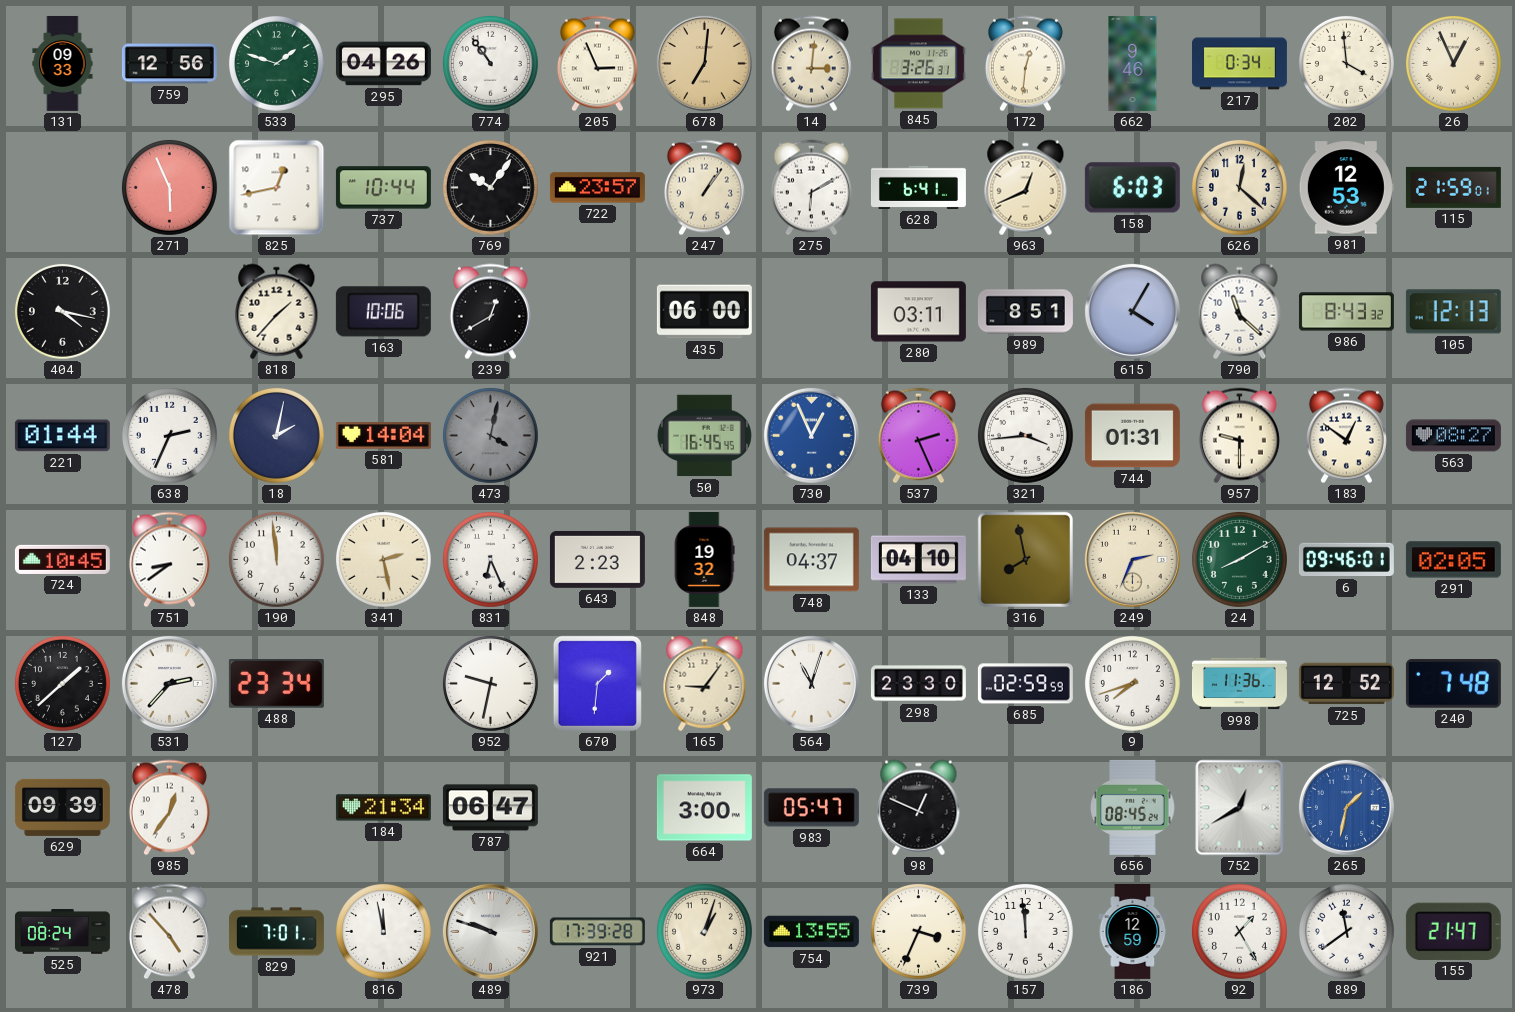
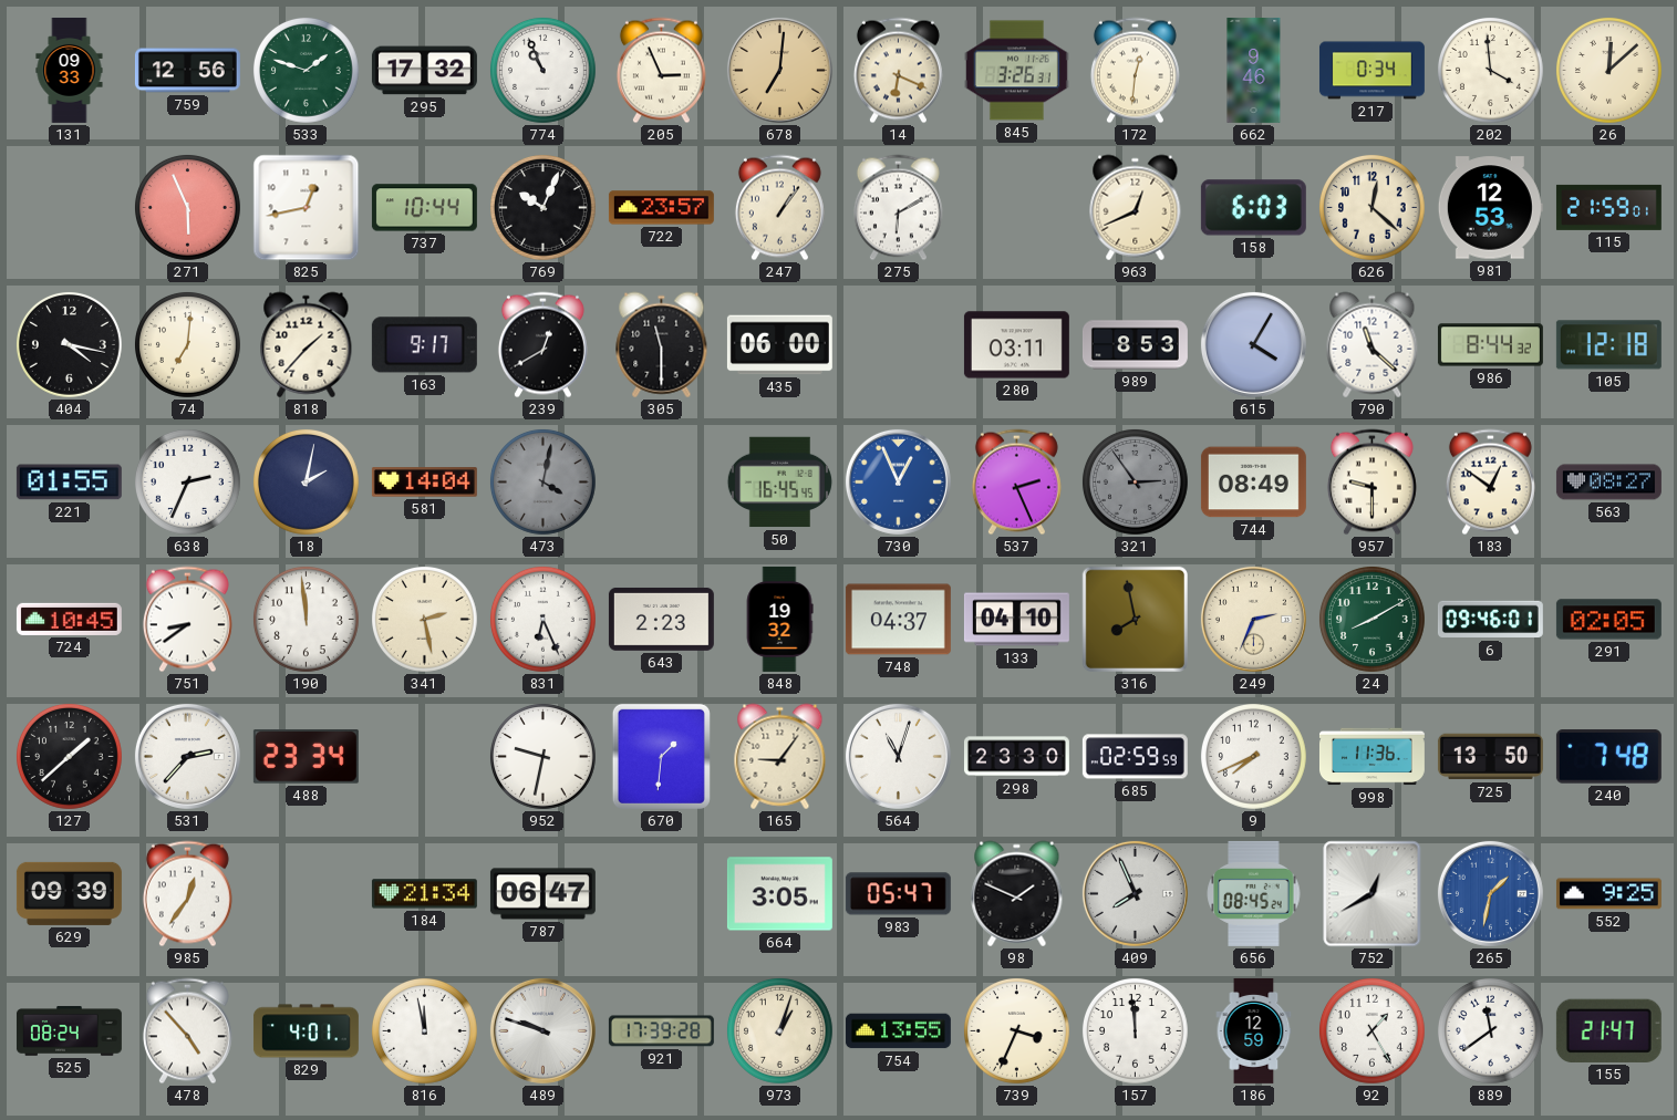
295: 04:26 -> 17:32
774: 10:54 -> 10:56
14: 3:01 -> 6:19
26: 12:56 -> 12:08
769: 10:06 -> 10:04
628: 6:41 -> none
74: none -> 7:01
163: 10:06 -> 9:17
305: none -> 11:30
989: 8:51 -> 8:53
986: 8:43 -> 8:44
105: 12:13 -> 12:18
221: 01:44 -> 01:55
321: 3:44 -> 2:54
321 dial: white -> grey
744: 01:31 -> 08:49
9: 7:42 -> 7:41
725: 12:52 -> 13:50
664: 3:00 -> 3:05
98: 12:49 -> 1:49
409: none -> 7:56
552: none -> 9:25
829: 7:01 -> 4:01
